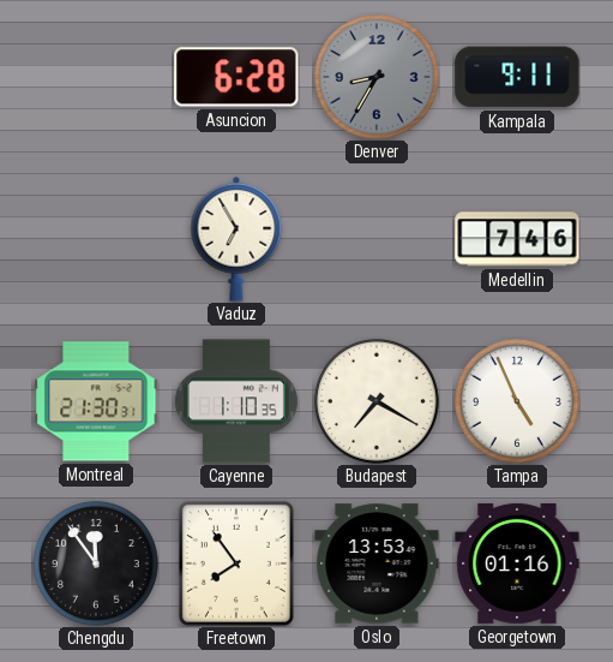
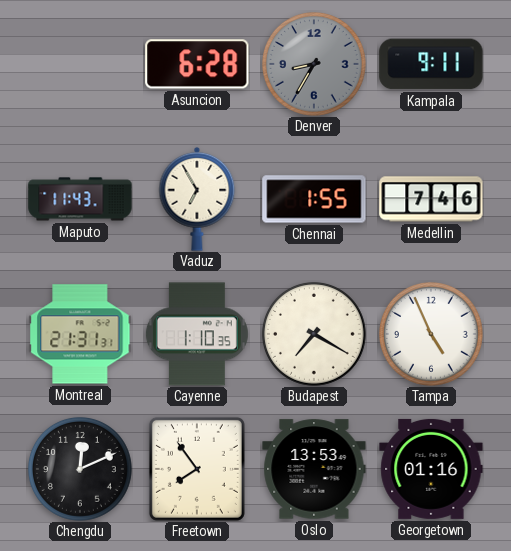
Maputo: none -> 11:43
Chennai: none -> 1:55
Montreal: 21:30 -> 21:31
Chengdu: 11:54 -> 12:11
